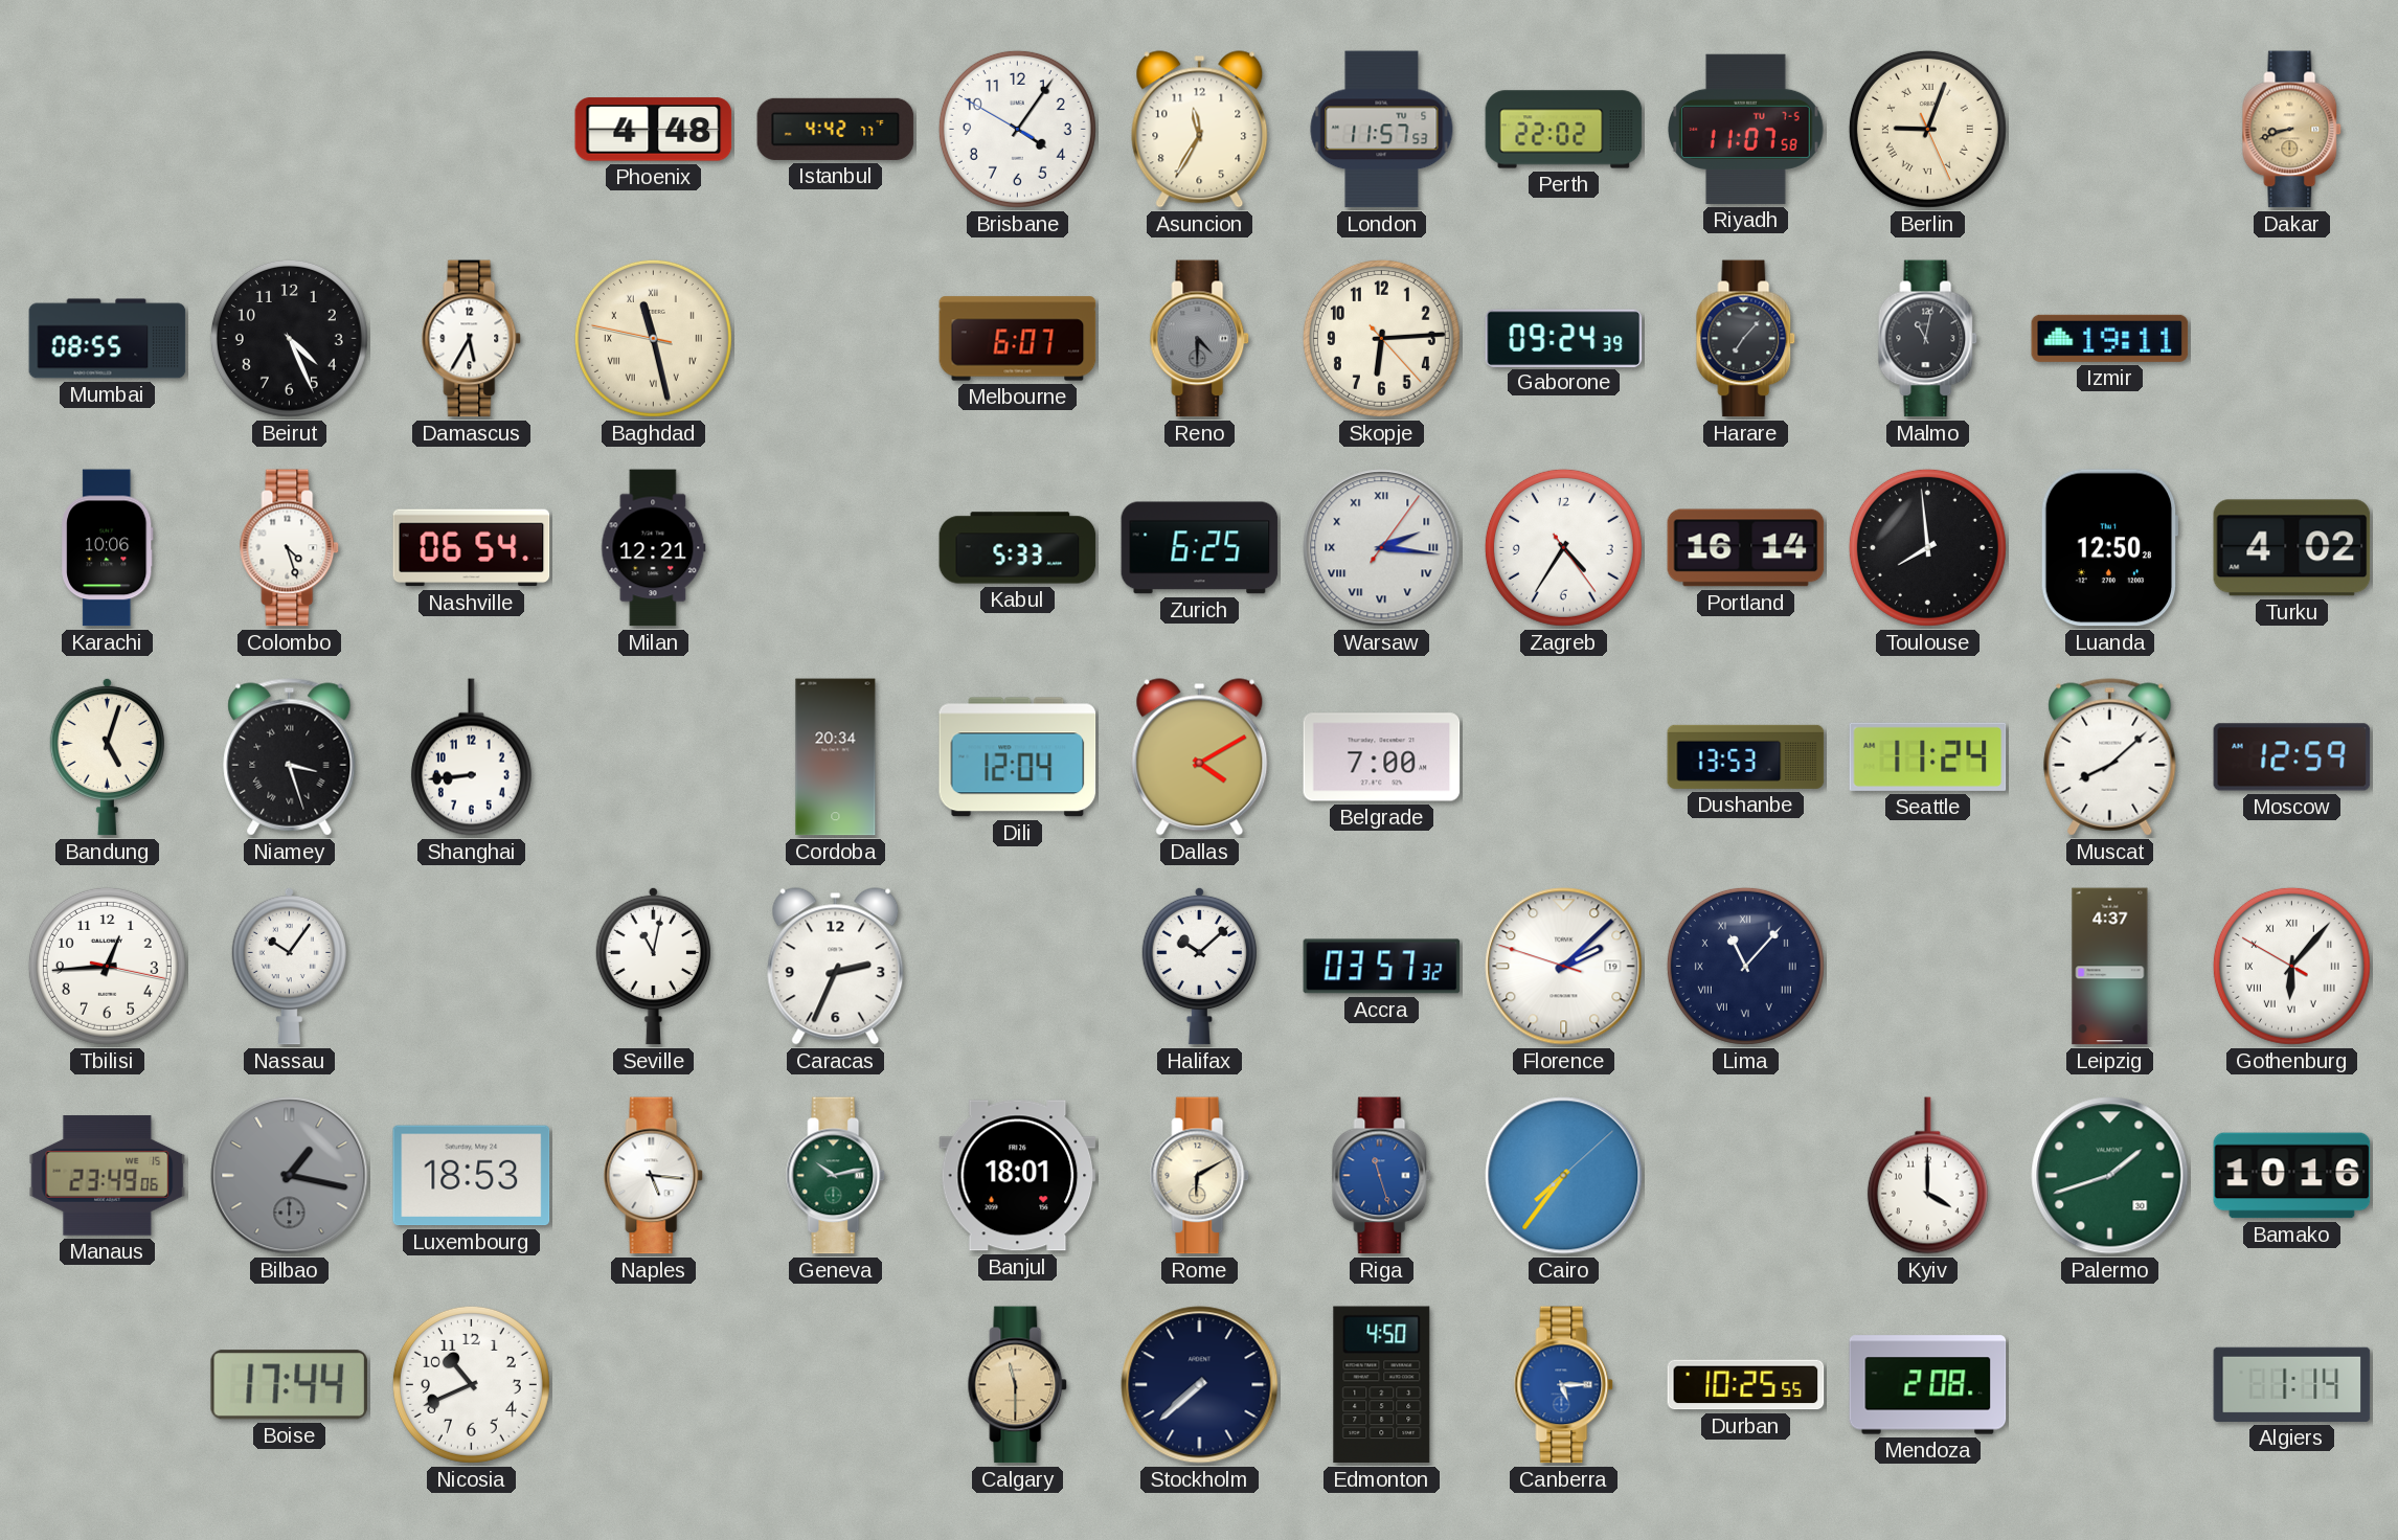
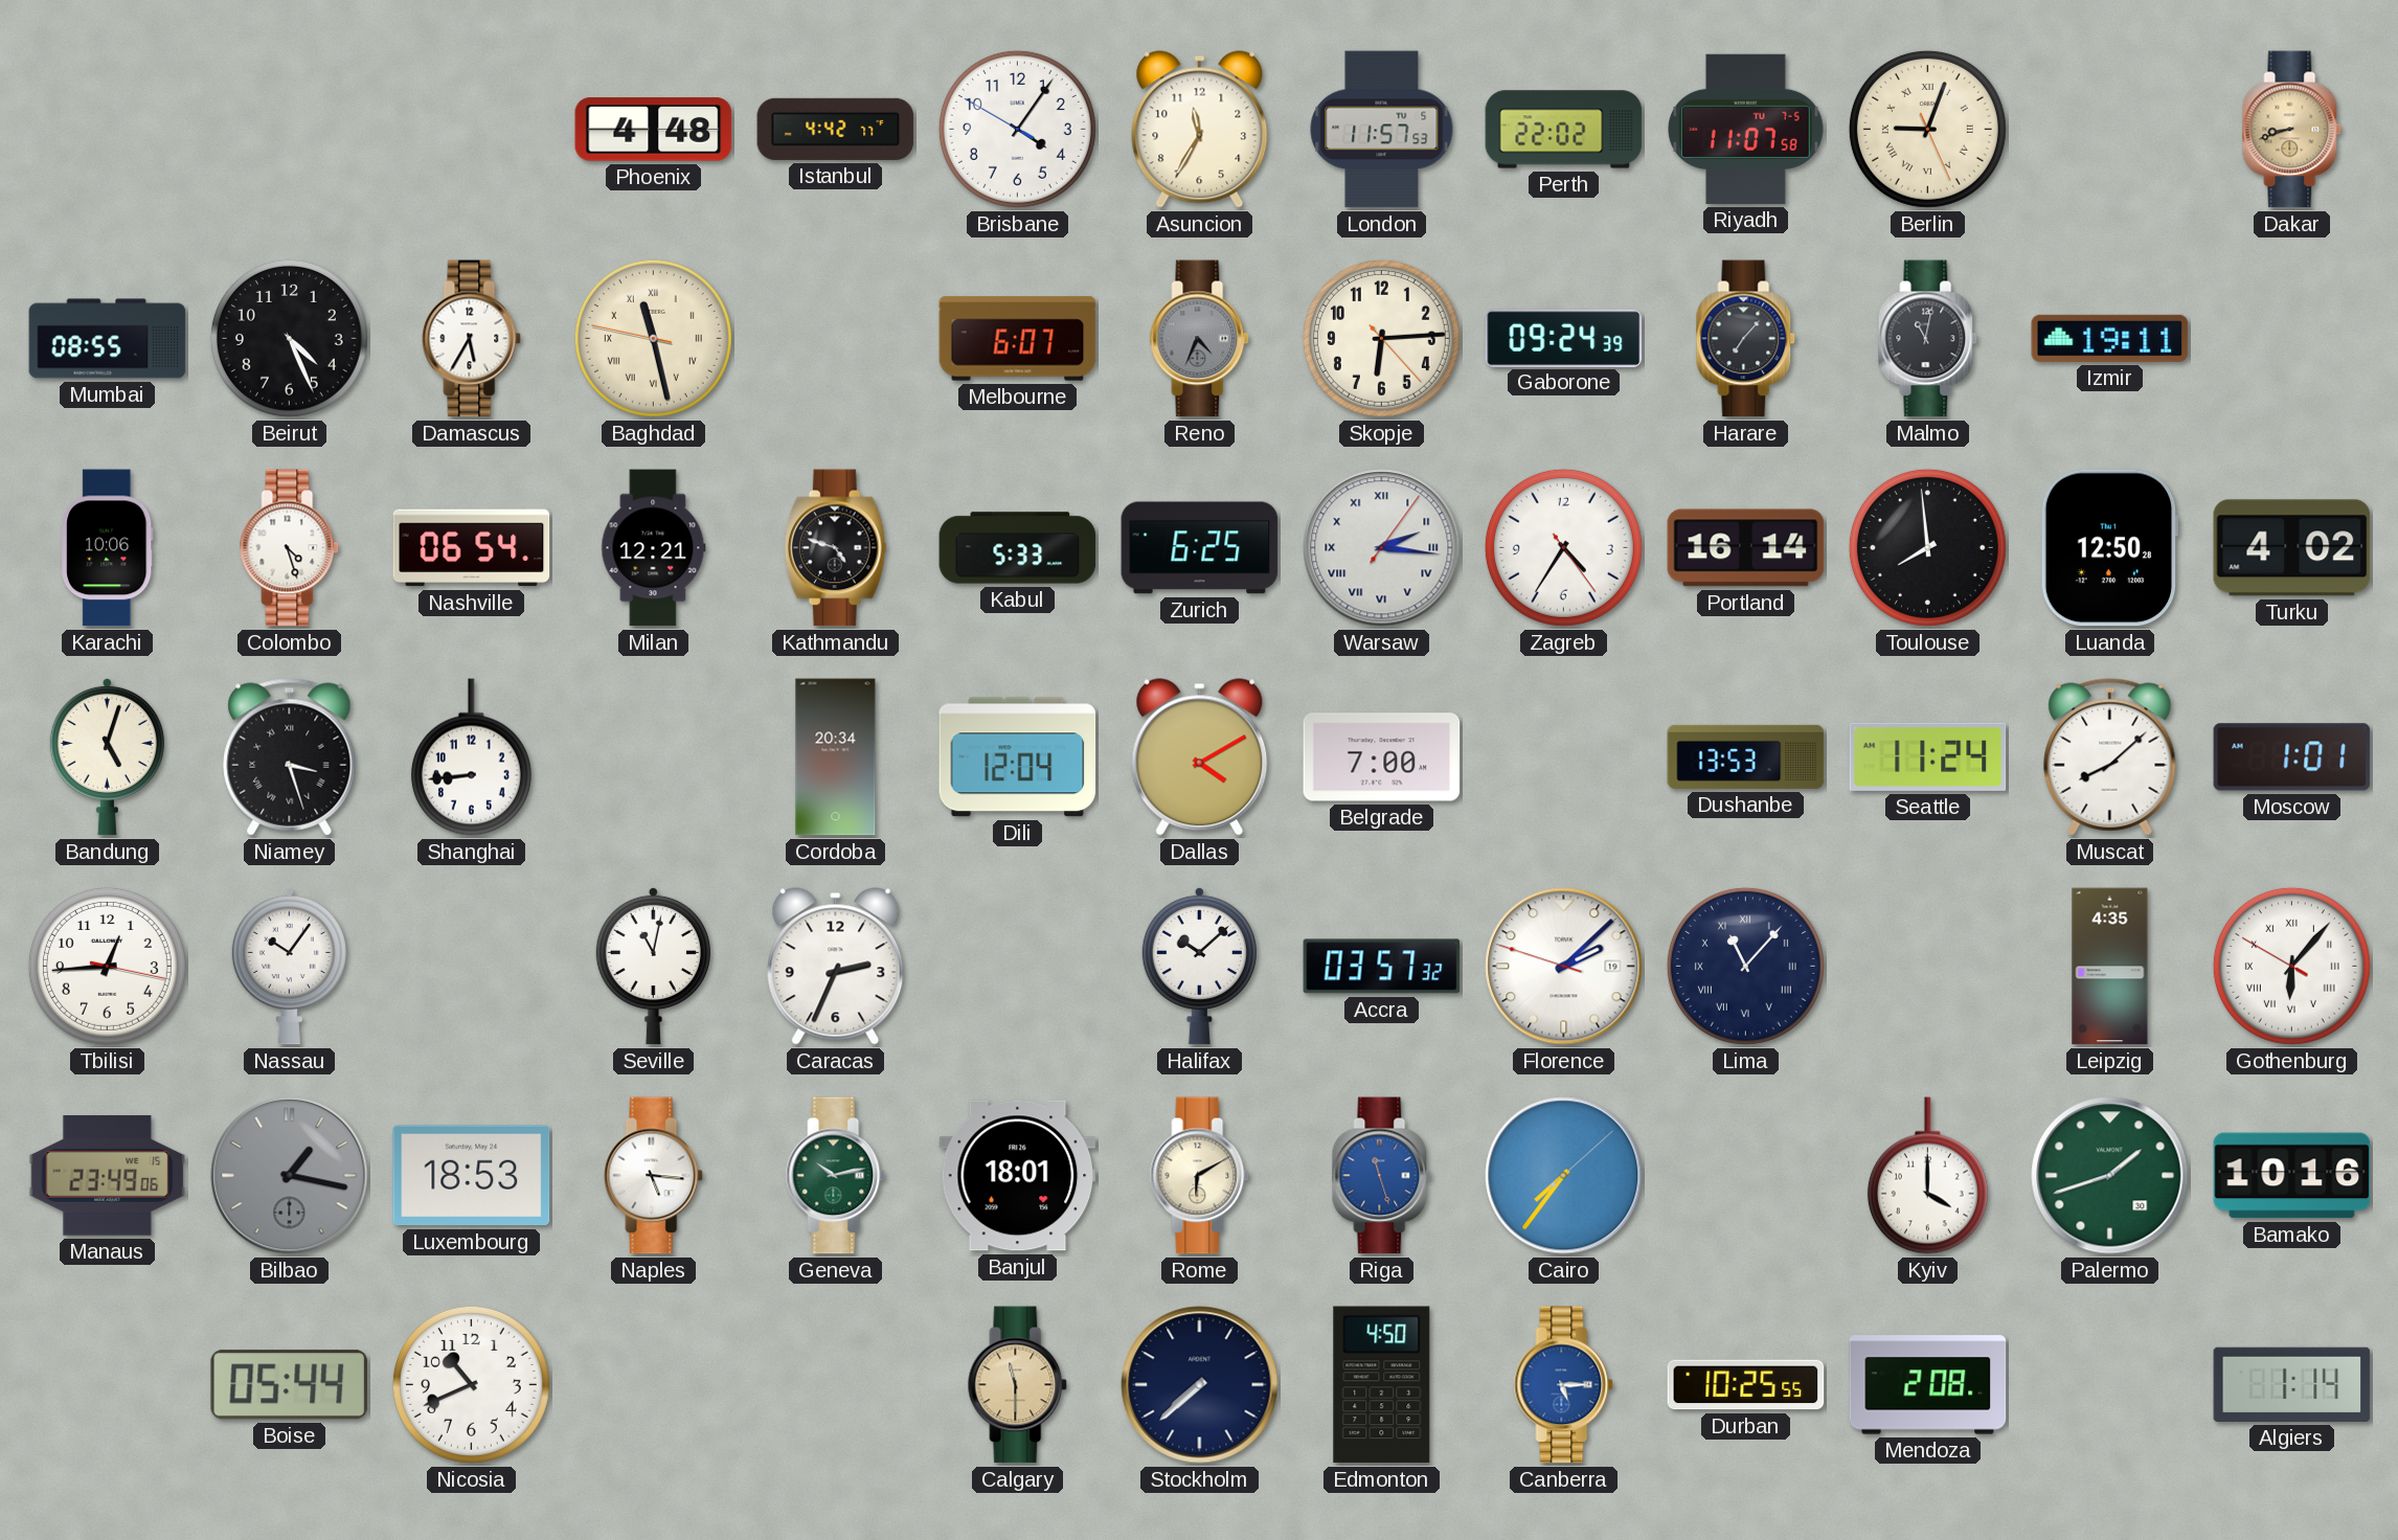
Reno: 4:30 -> 4:34
Kathmandu: none -> 4:48
Moscow: 12:59 -> 1:01
Leipzig: 4:37 -> 4:35
Boise: 17:44 -> 05:44
